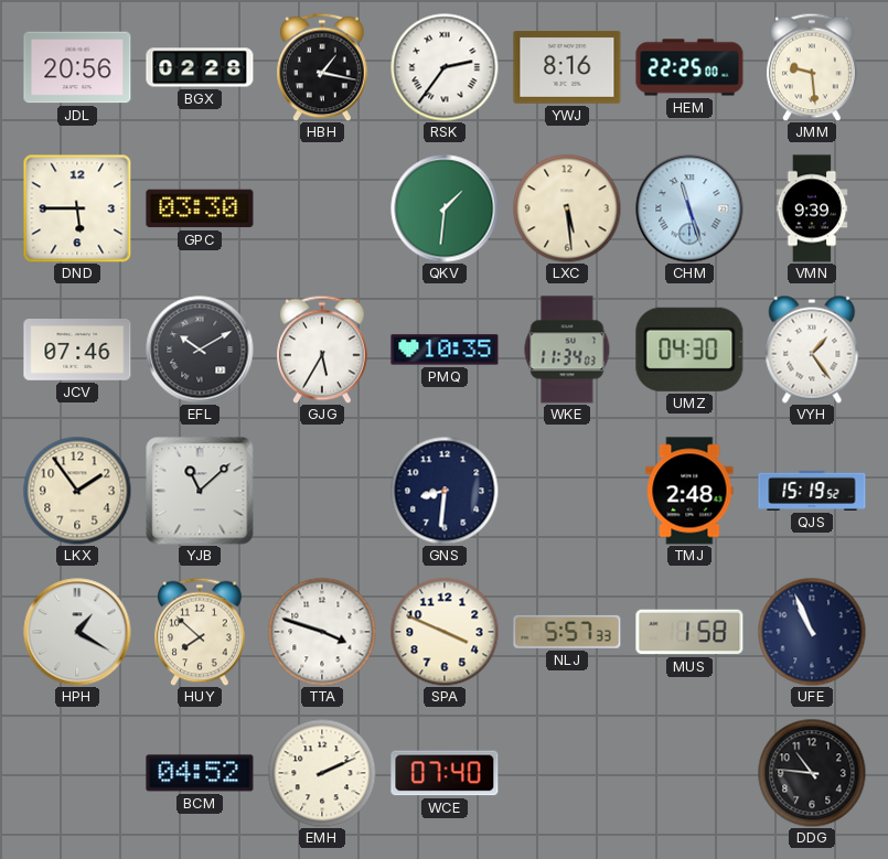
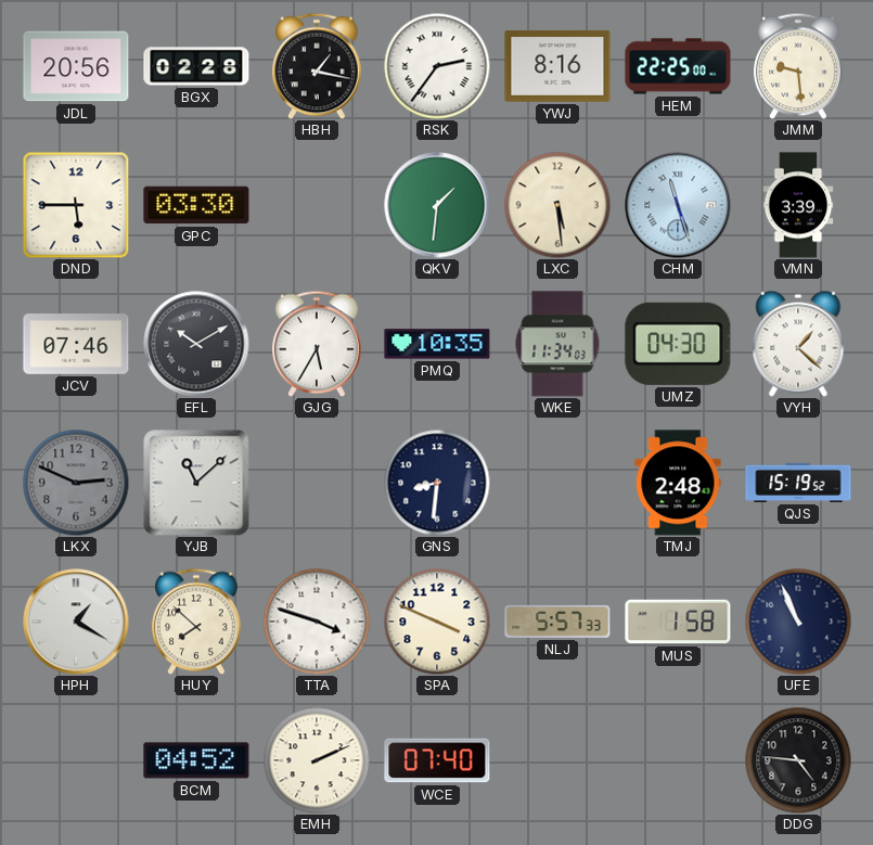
VMN: 9:39 -> 3:39
VYH: 1:24 -> 1:22
LKX: 1:54 -> 2:49
LKX dial: cream -> grey
DDG: 10:46 -> 4:46
